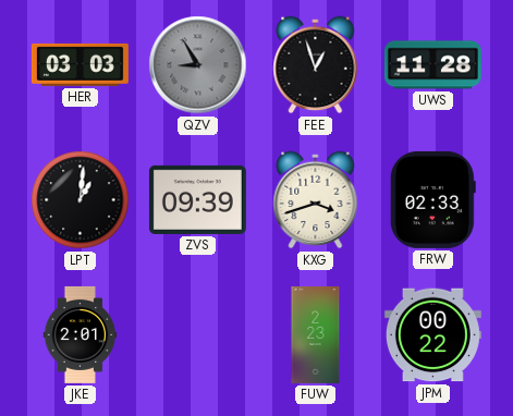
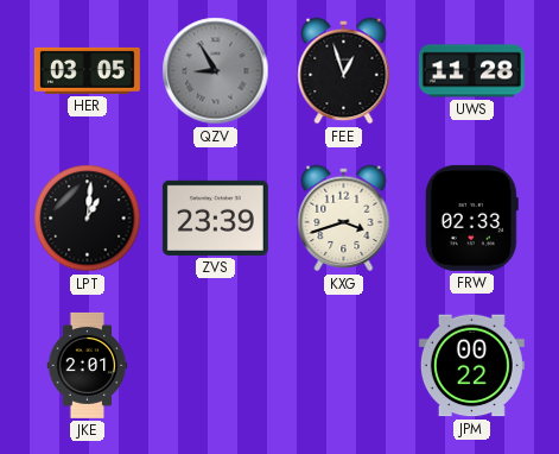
HER: 03:03 -> 03:05
ZVS: 09:39 -> 23:39
FUW: 2:23 -> none
